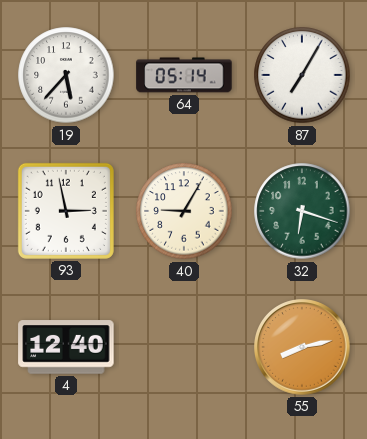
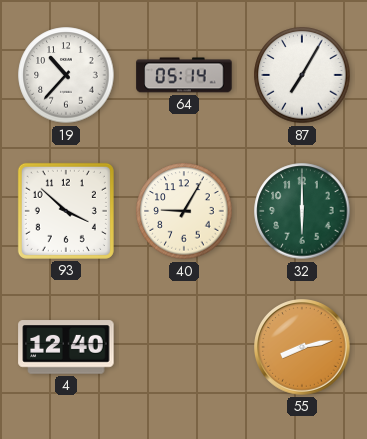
19: 5:37 -> 10:37
93: 2:58 -> 3:52
32: 6:18 -> 6:00
